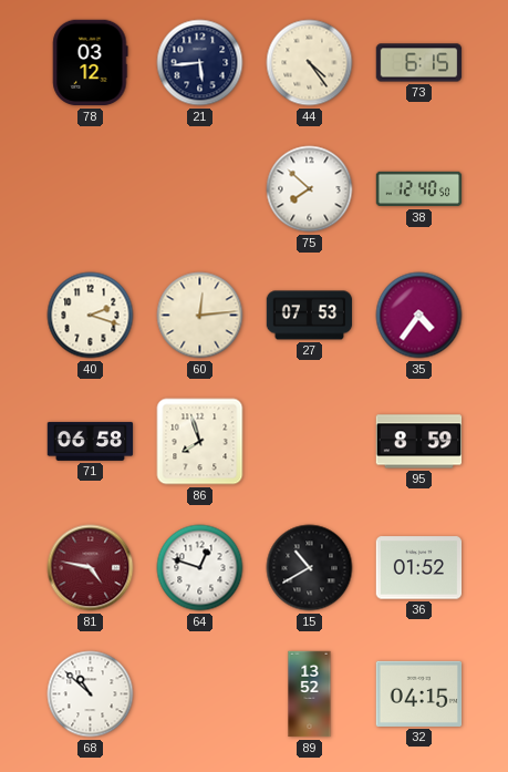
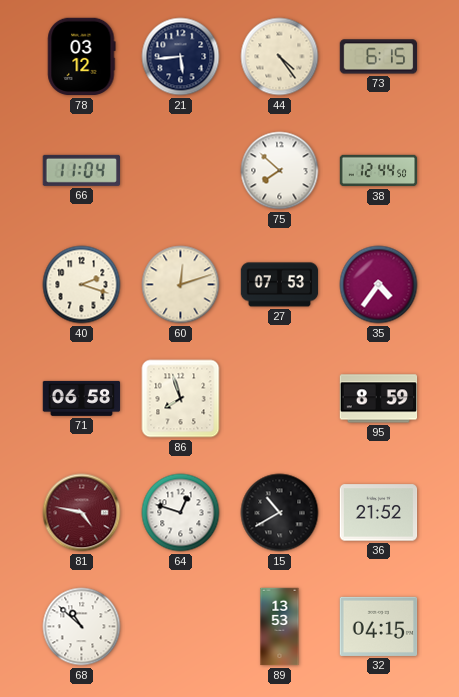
66: none -> 11:04
38: 12:40 -> 12:44
60: 12:14 -> 12:12
36: 01:52 -> 21:52
89: 13:52 -> 13:53
